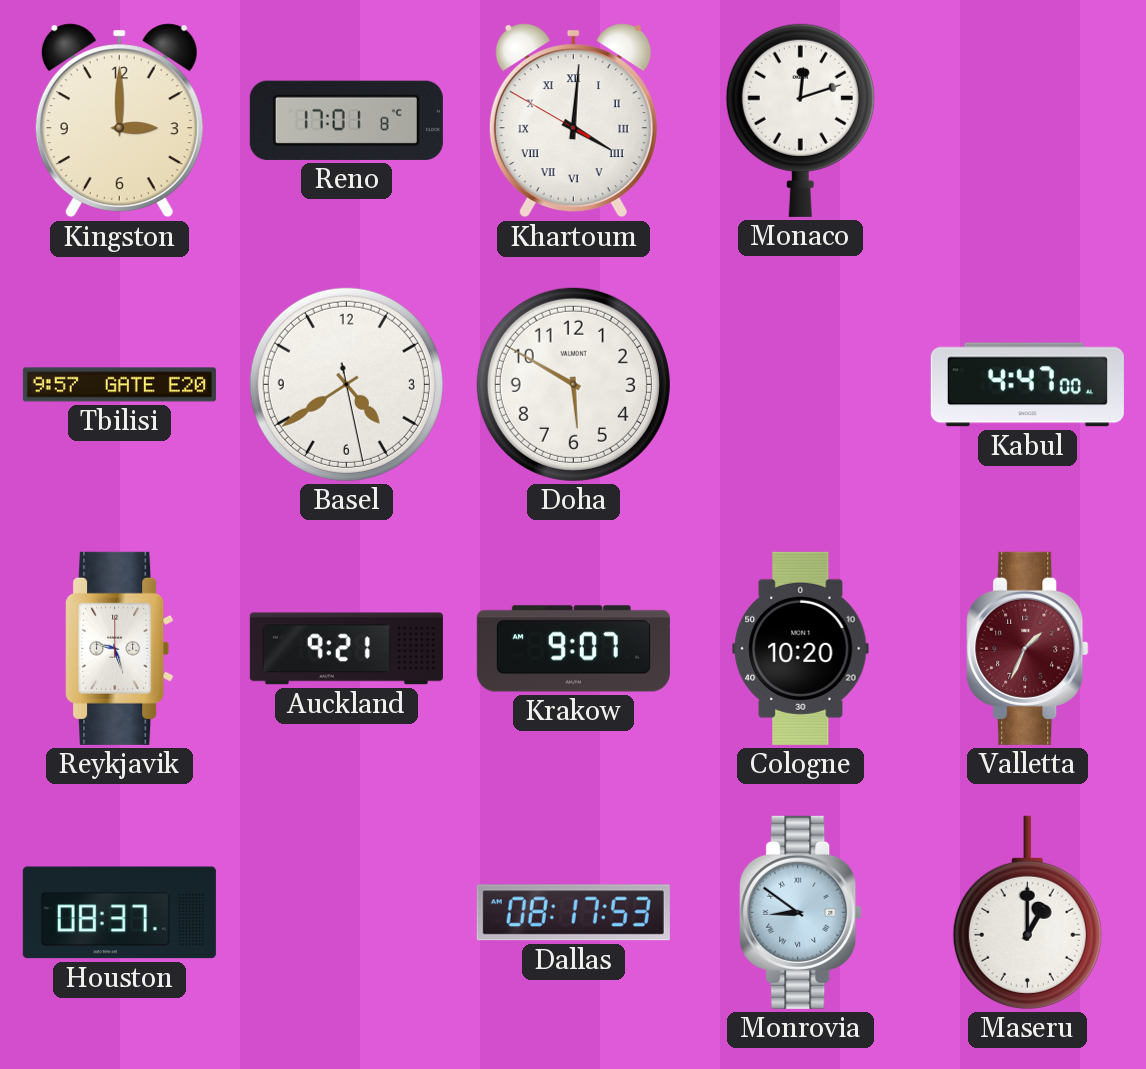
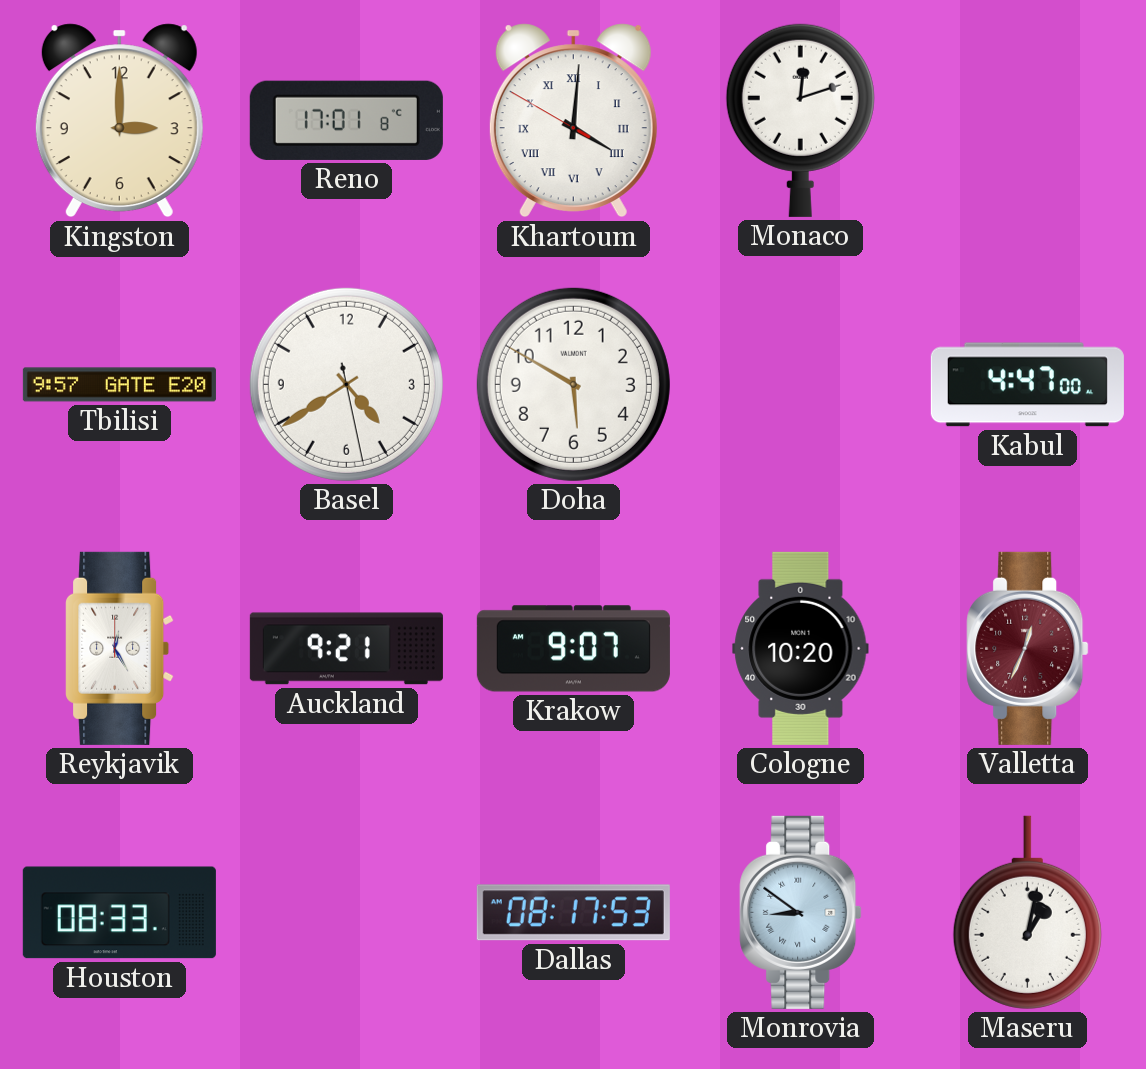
Reykjavik: 9:27 -> 12:25
Valletta: 1:34 -> 12:34
Houston: 08:37 -> 08:33
Maseru: 1:00 -> 1:02
